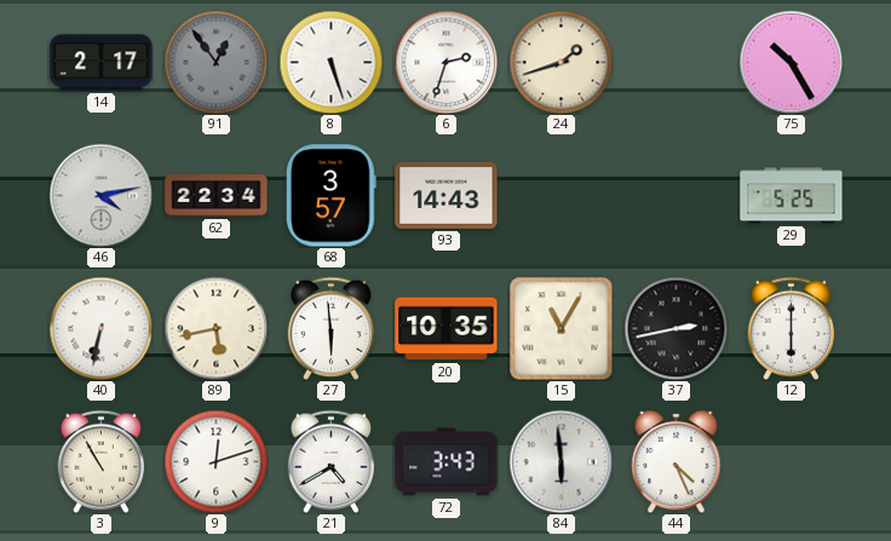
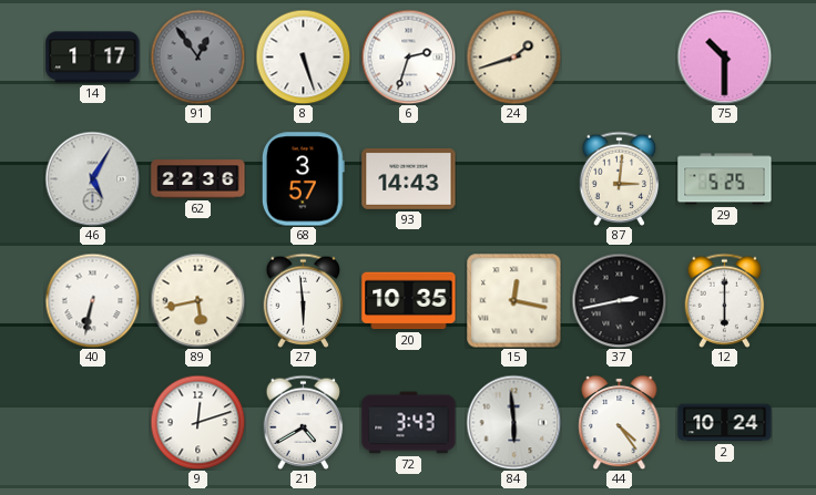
14: 2:17 -> 1:17
75: 10:25 -> 10:30
46: 4:13 -> 5:05
62: 22:34 -> 22:36
87: none -> 3:01
15: 11:05 -> 12:17
3: 10:55 -> none
44: 4:26 -> 4:24
2: none -> 10:24
